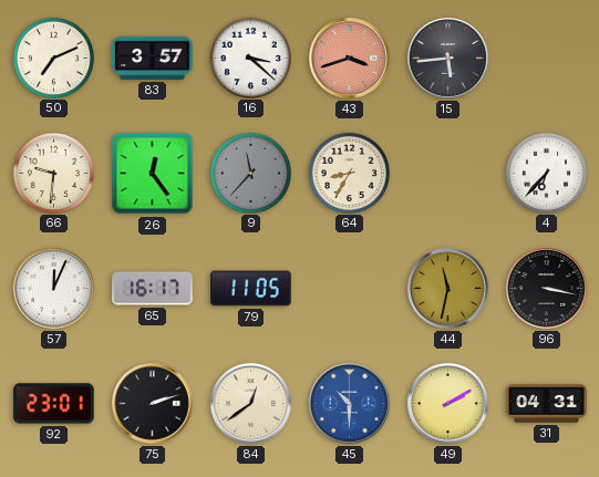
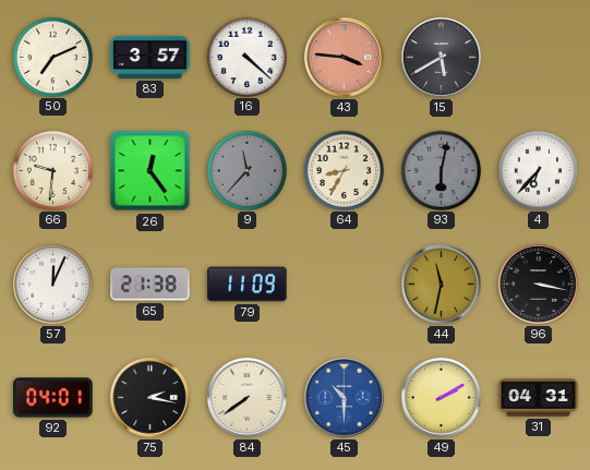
16: 3:22 -> 4:22
43: 3:42 -> 3:46
15: 5:44 -> 5:40
93: none -> 6:02
65: 16:17 -> 21:38
79: 11:05 -> 11:09
92: 23:01 -> 04:01
75: 2:12 -> 2:17
84: 12:39 -> 7:39
